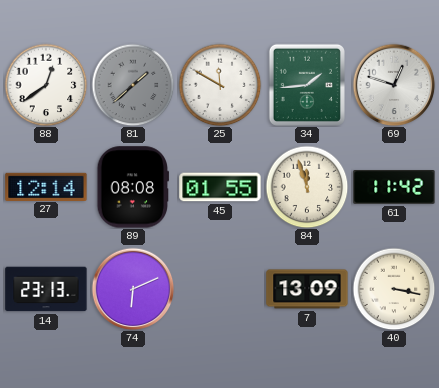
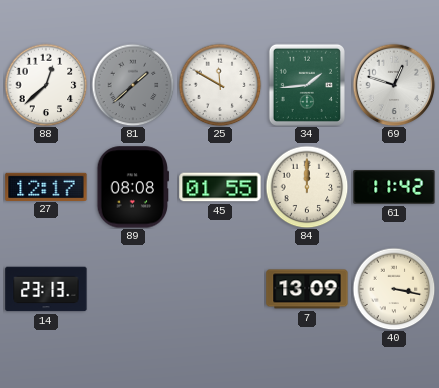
88: 12:39 -> 12:38
27: 12:14 -> 12:17
84: 11:57 -> 12:00
74: 6:11 -> none
